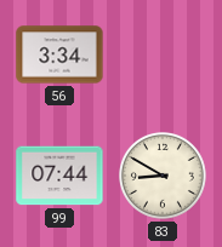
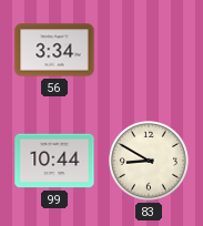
99: 07:44 -> 10:44
